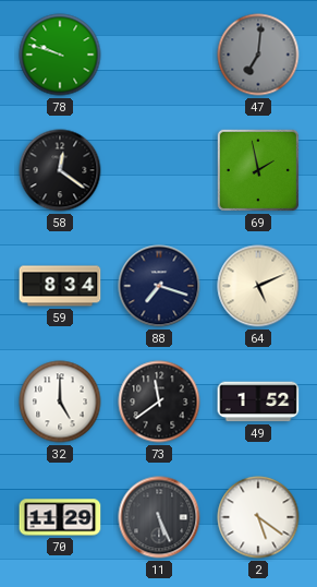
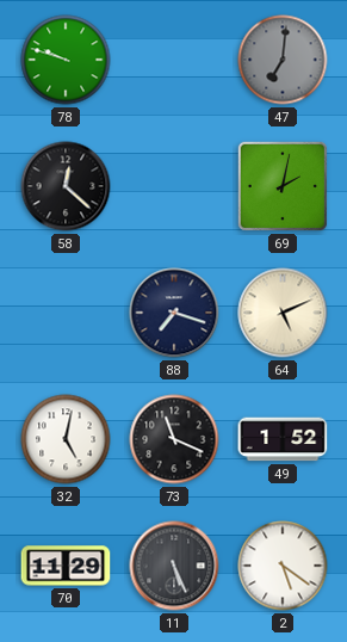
58: 12:21 -> 12:22
69: 1:58 -> 2:02
59: 8:34 -> none
32: 5:00 -> 5:02
73: 11:39 -> 11:19
